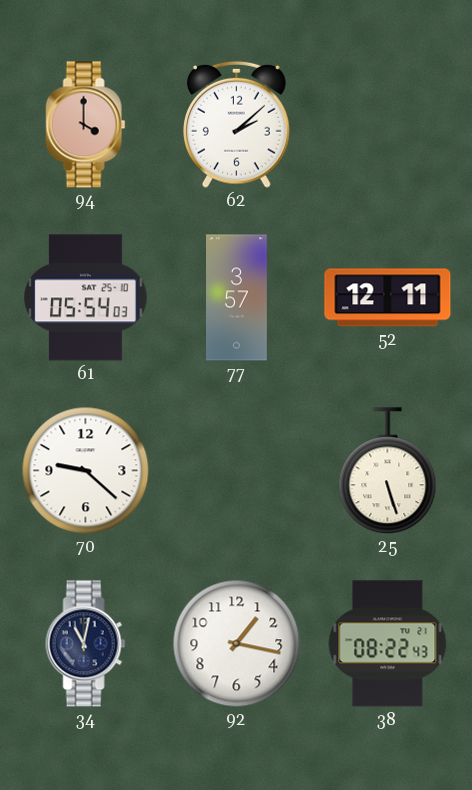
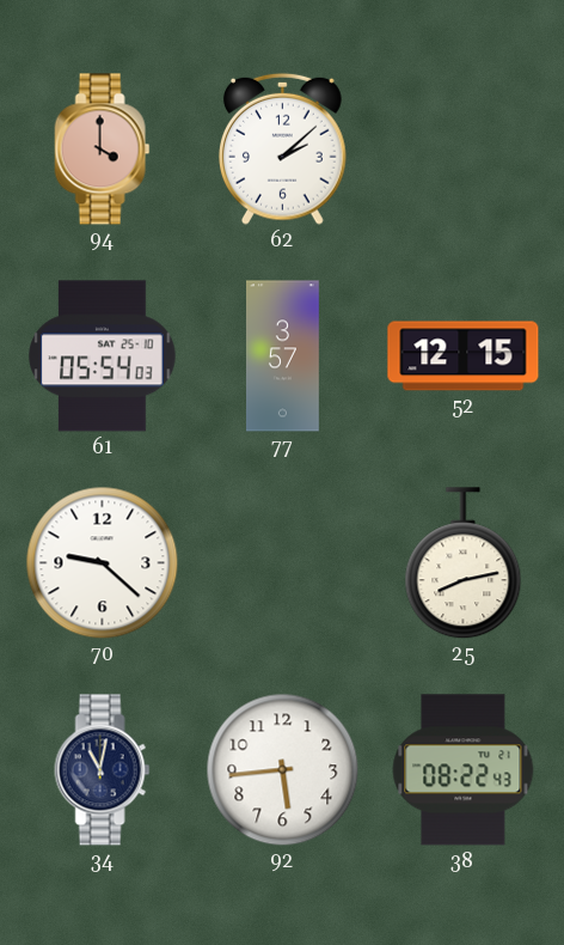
52: 12:11 -> 12:15
25: 5:27 -> 8:13
92: 1:17 -> 5:44
